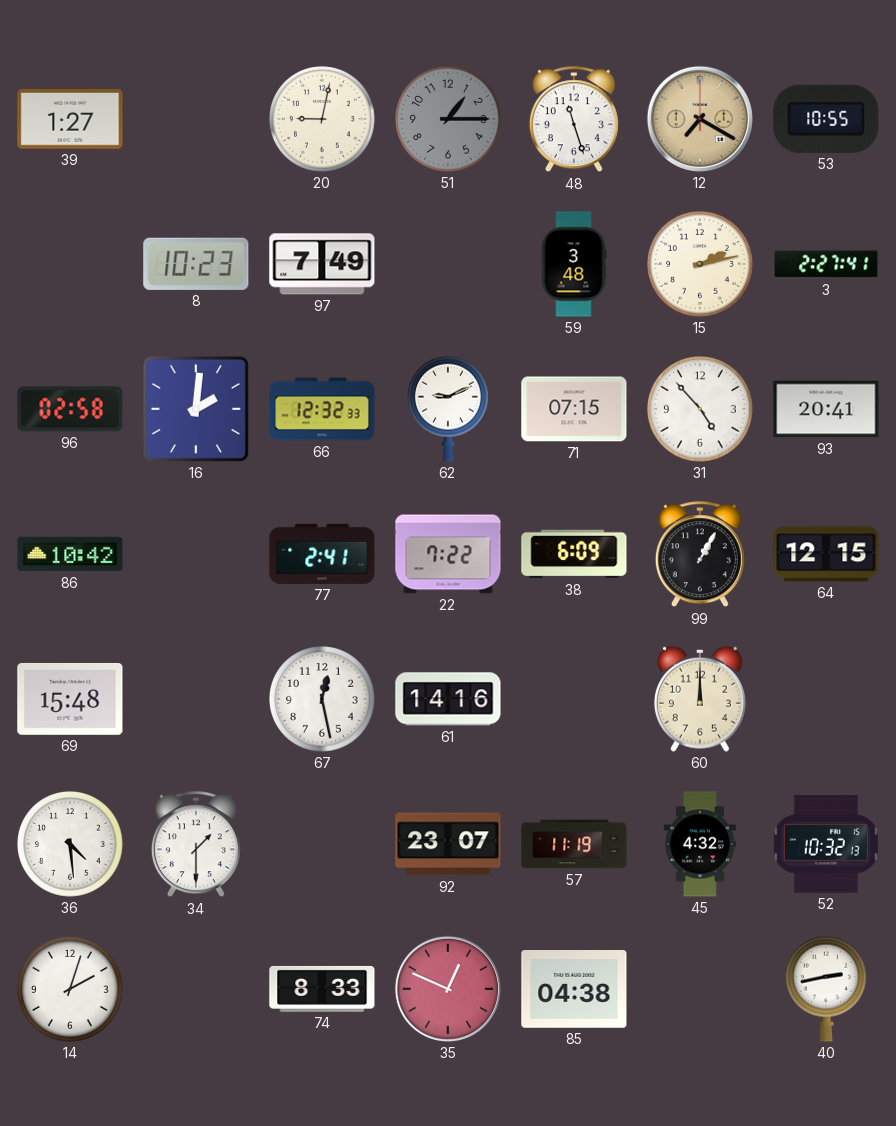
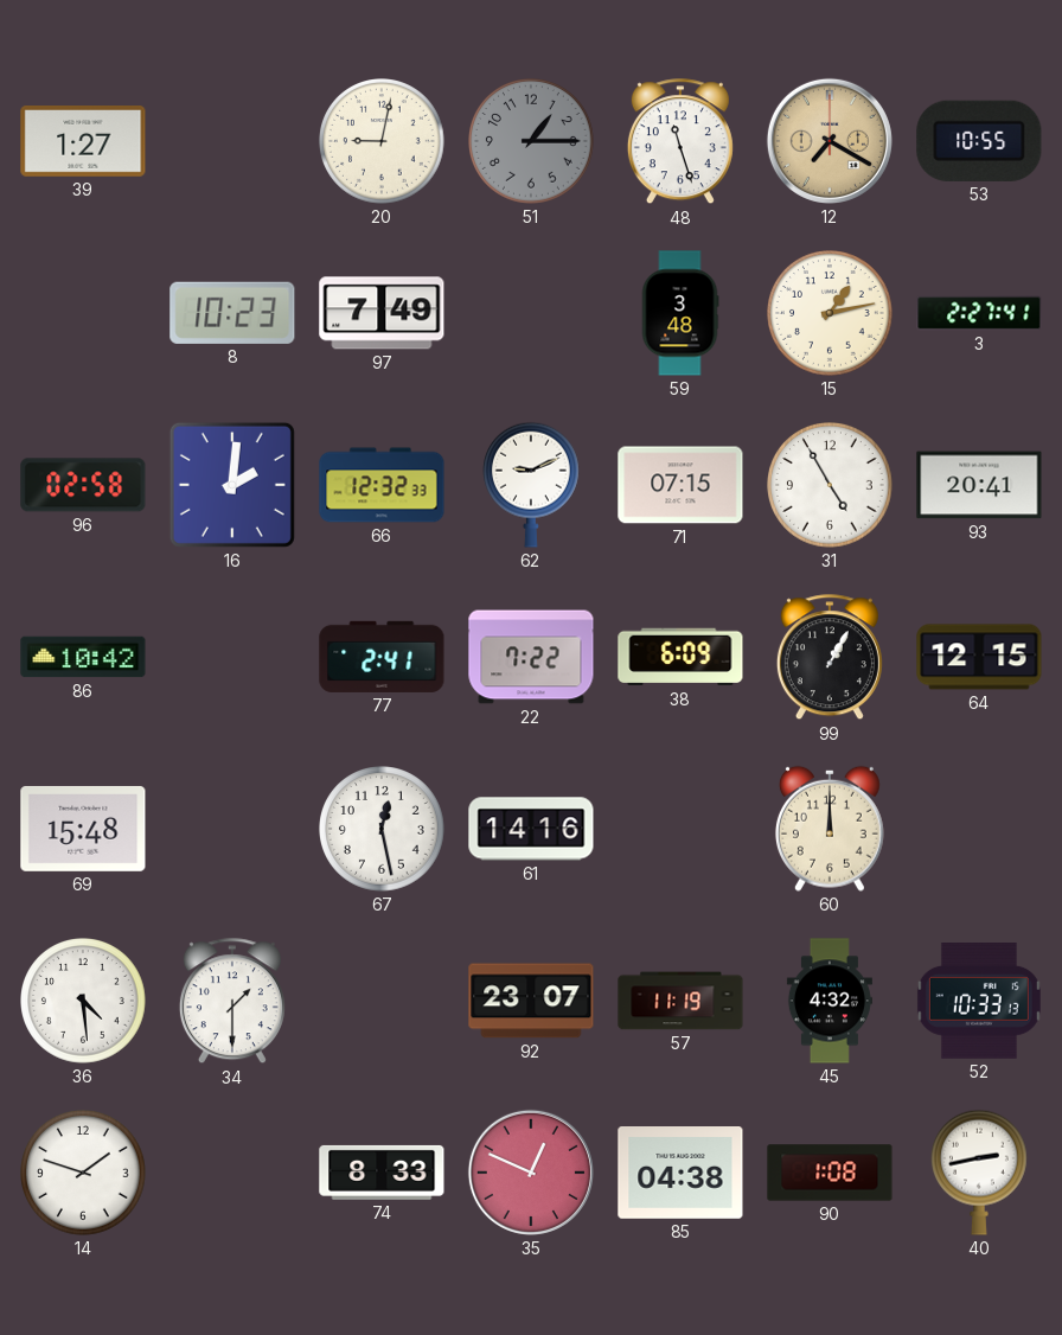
15: 2:13 -> 1:13
31: 4:53 -> 4:55
52: 10:32 -> 10:33
14: 2:03 -> 1:48
90: none -> 1:08
